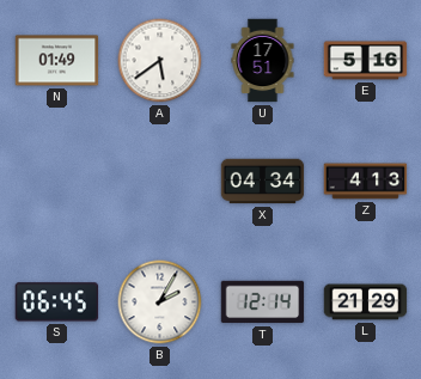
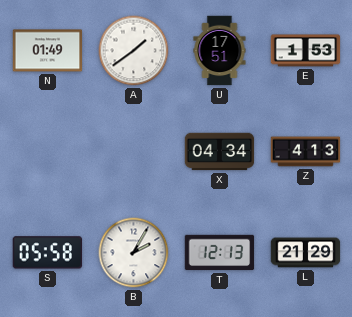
A: 5:39 -> 1:39
E: 5:16 -> 1:53
S: 06:45 -> 05:58
T: 12:14 -> 12:13
